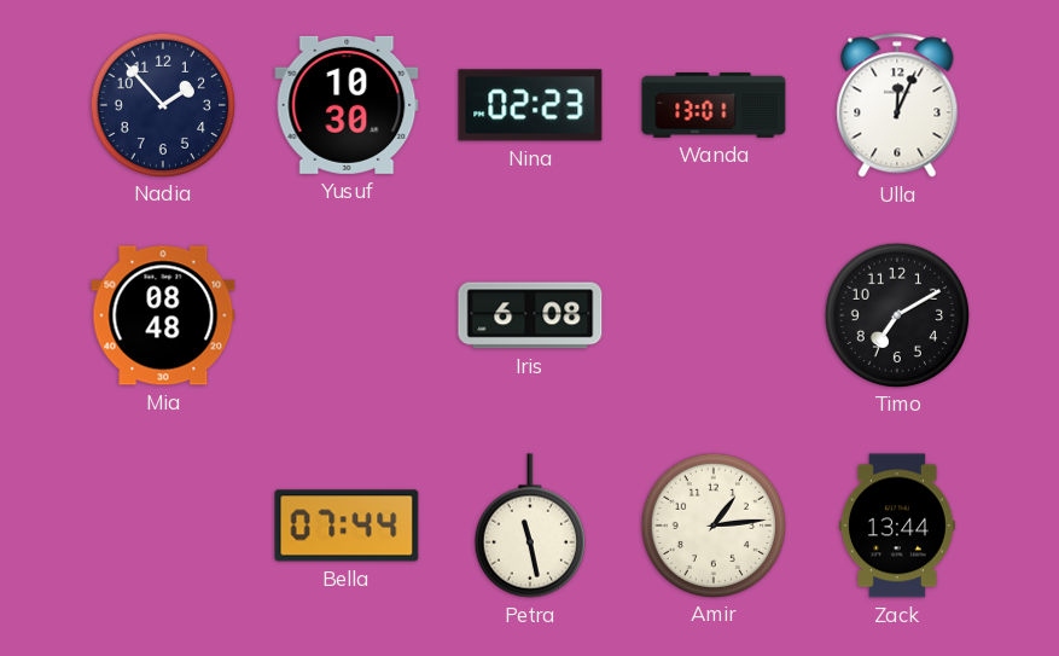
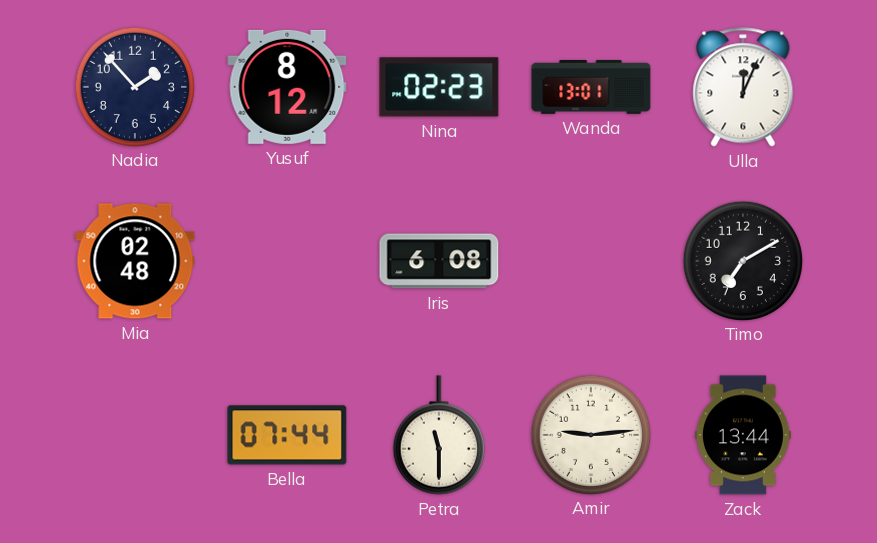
Yusuf: 10:30 -> 8:12
Mia: 08:48 -> 02:48
Petra: 11:28 -> 11:30
Amir: 1:14 -> 9:14
